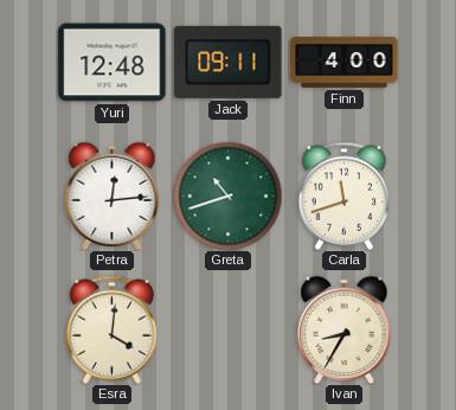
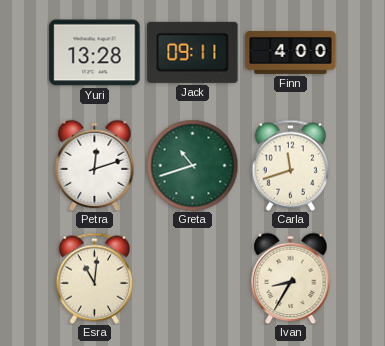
Yuri: 12:48 -> 13:28
Petra: 12:14 -> 12:12
Esra: 4:01 -> 11:01
